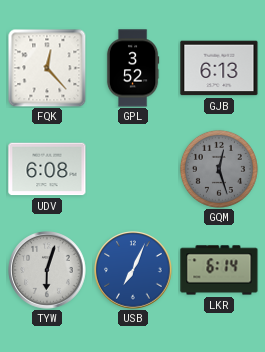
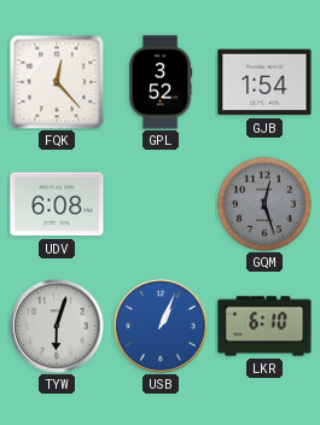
GJB: 6:13 -> 1:54
USB: 7:04 -> 1:04
LKR: 6:14 -> 6:10
